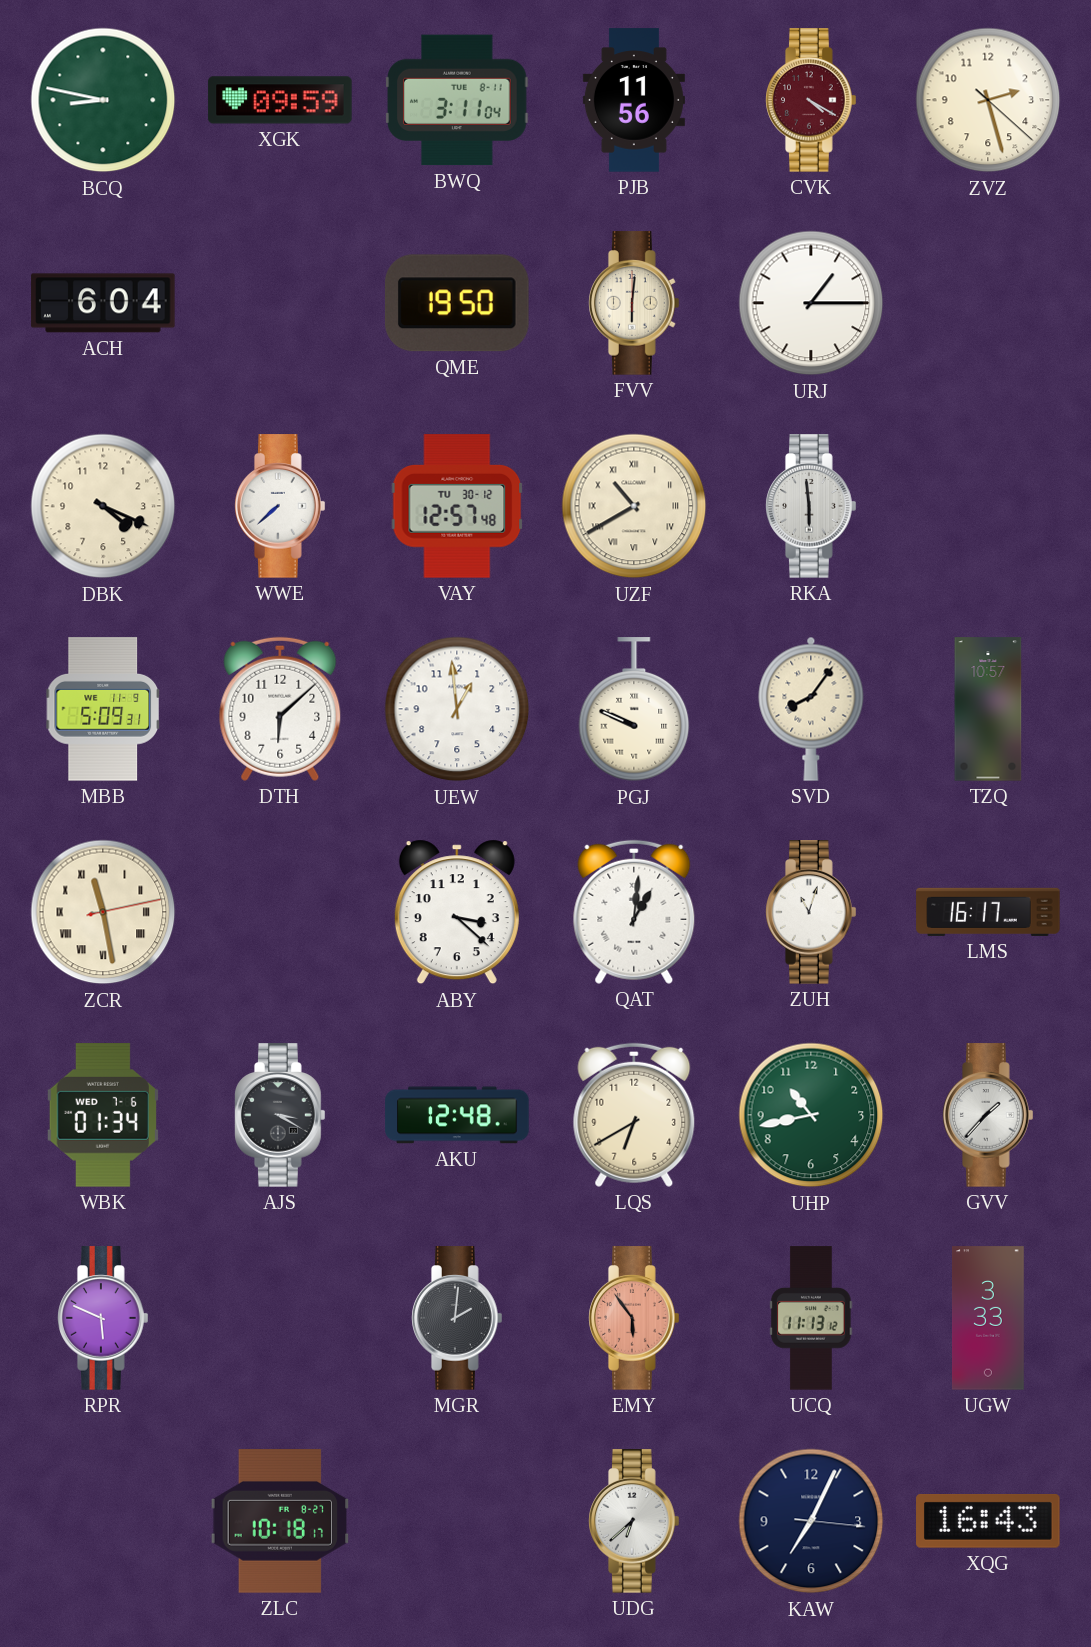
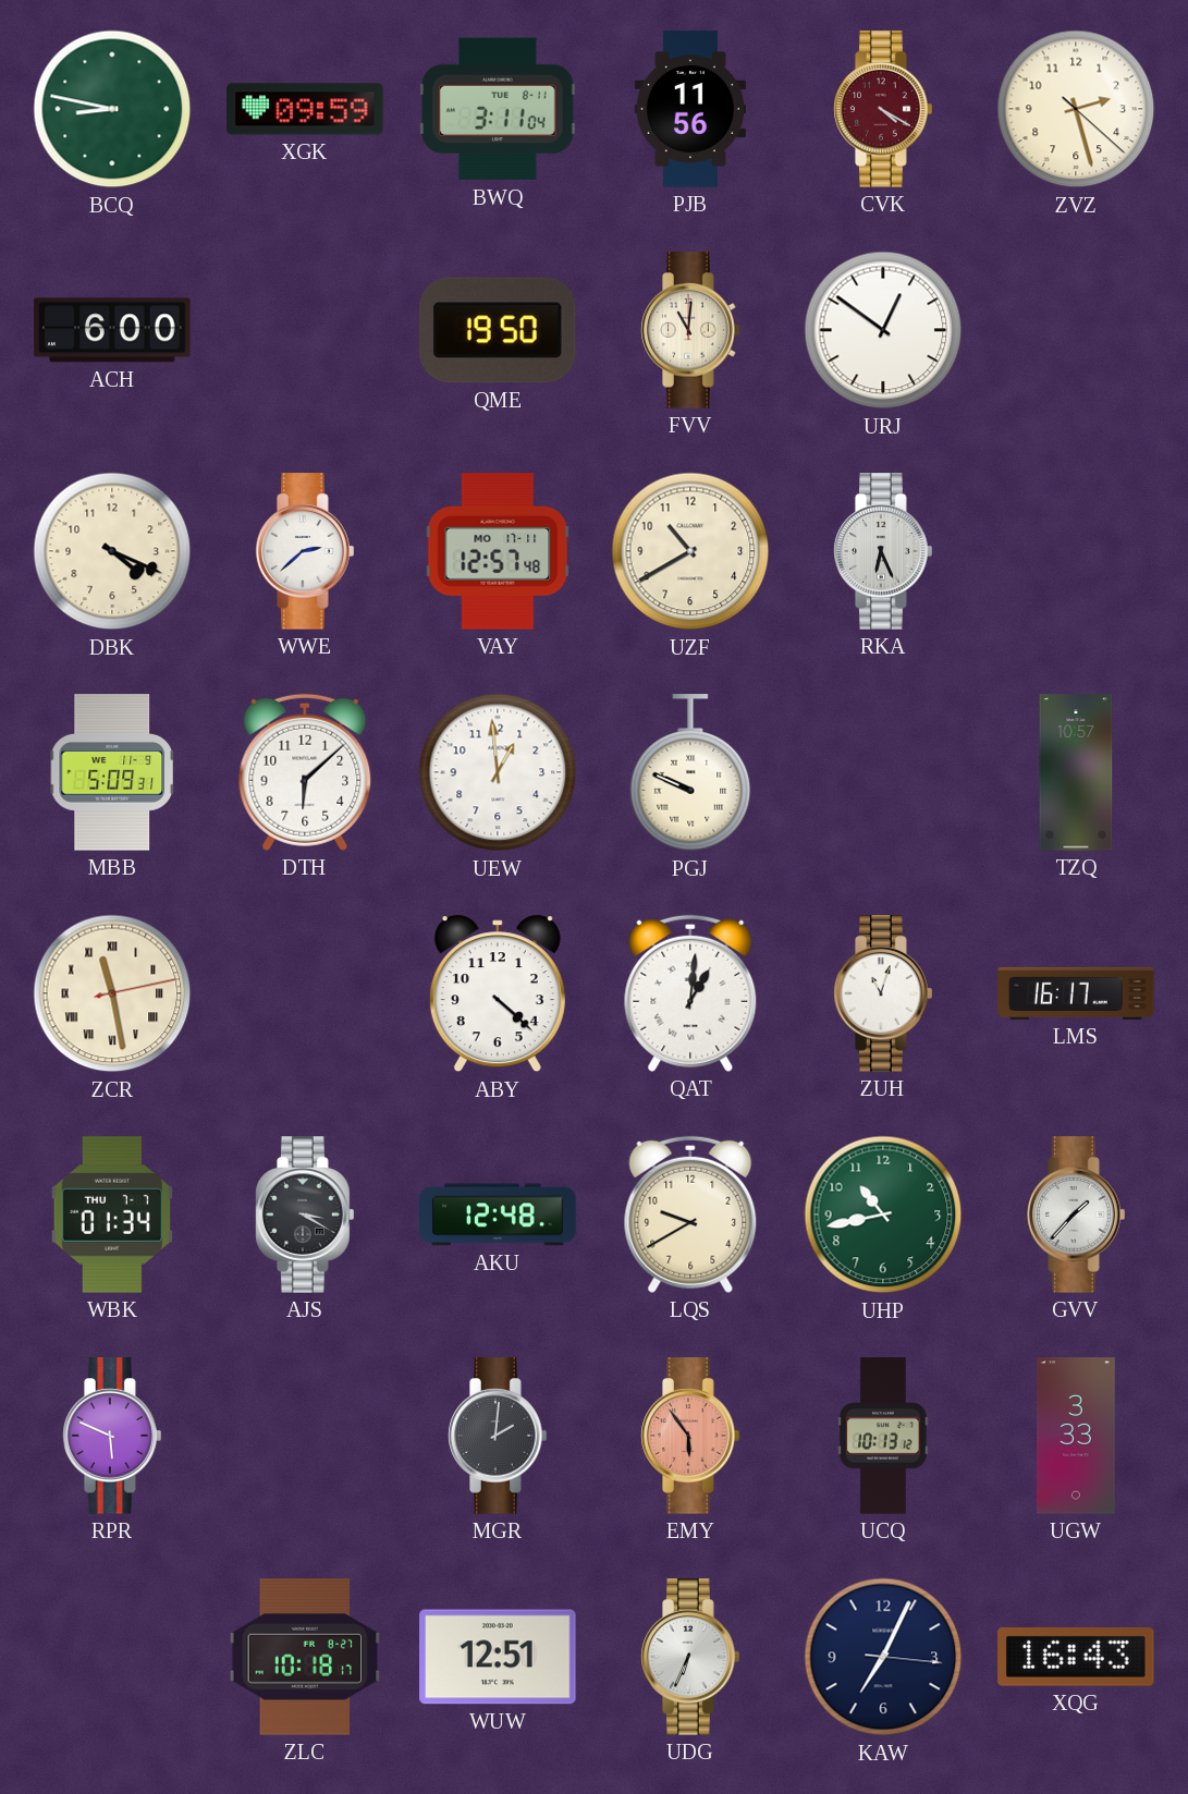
ACH: 6:04 -> 6:00
FVV: 6:01 -> 11:01
URJ: 1:15 -> 12:51
WWE: 7:38 -> 2:38
VAY date: TU 30-12 -> MO 17-11
UZF numerals: Roman -> Arabic
RKA: 5:59 -> 6:26
SVD: 8:06 -> none
ABY: 3:22 -> 4:22
WBK date: WED 7-6 -> THU 7-7
LQS: 6:40 -> 9:40
UCQ: 11:13 -> 10:13
WUW: none -> 12:51
UDG: 6:38 -> 6:34
